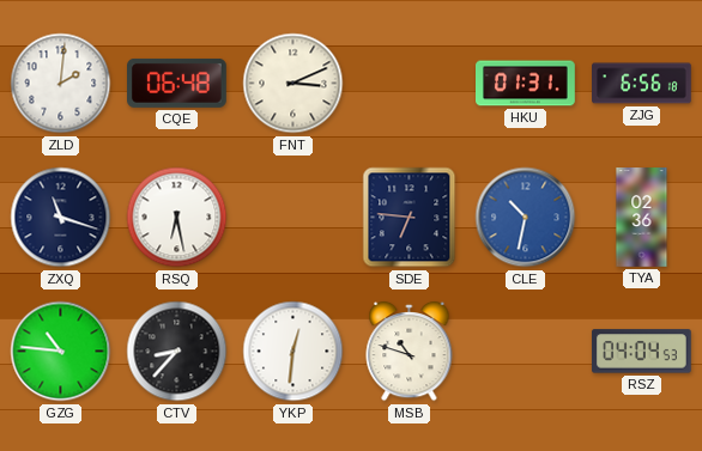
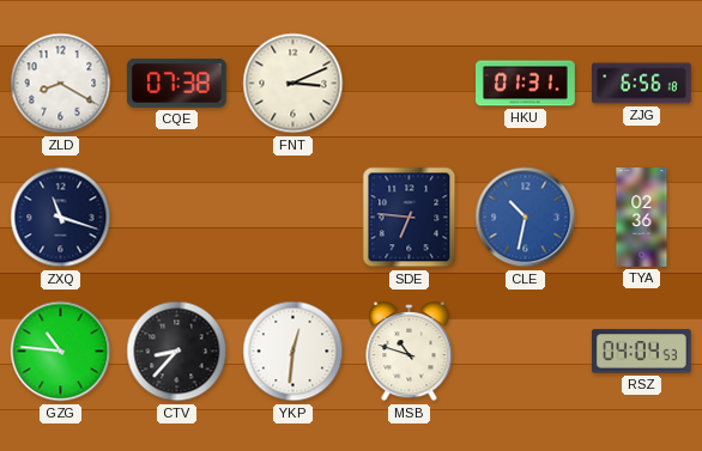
ZLD: 2:01 -> 8:20
CQE: 06:48 -> 07:38
RSQ: 6:28 -> none
